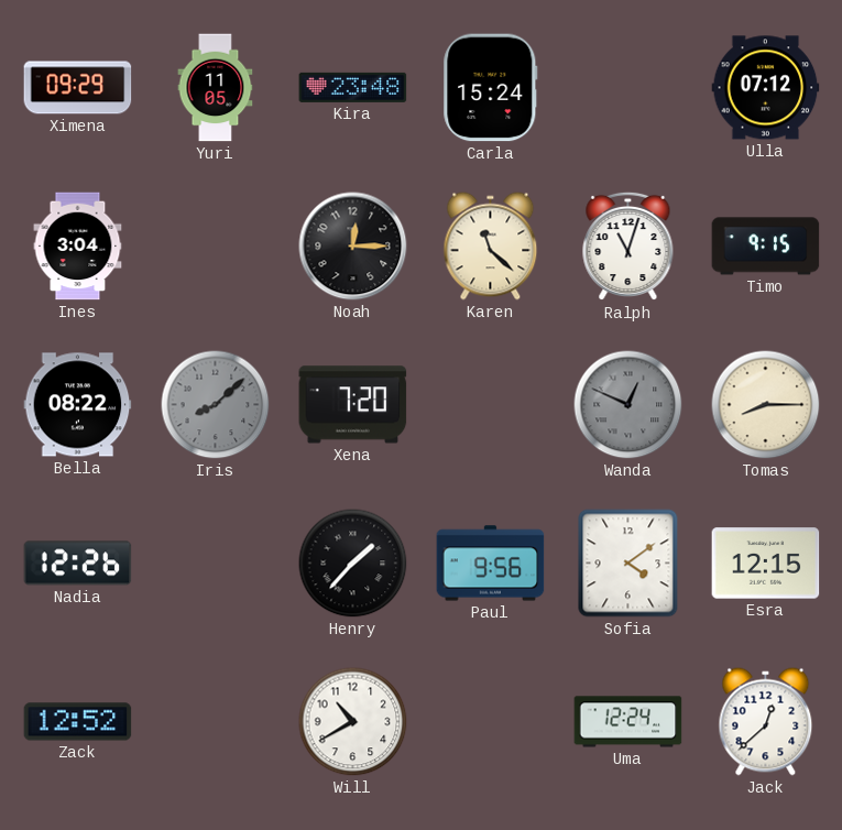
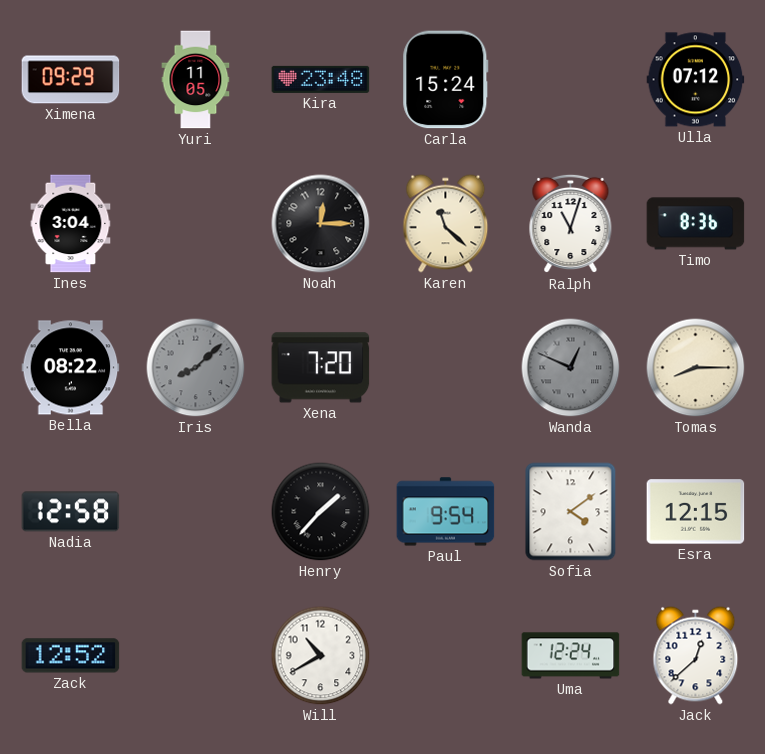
Timo: 9:15 -> 8:36
Nadia: 12:26 -> 12:58
Paul: 9:56 -> 9:54
